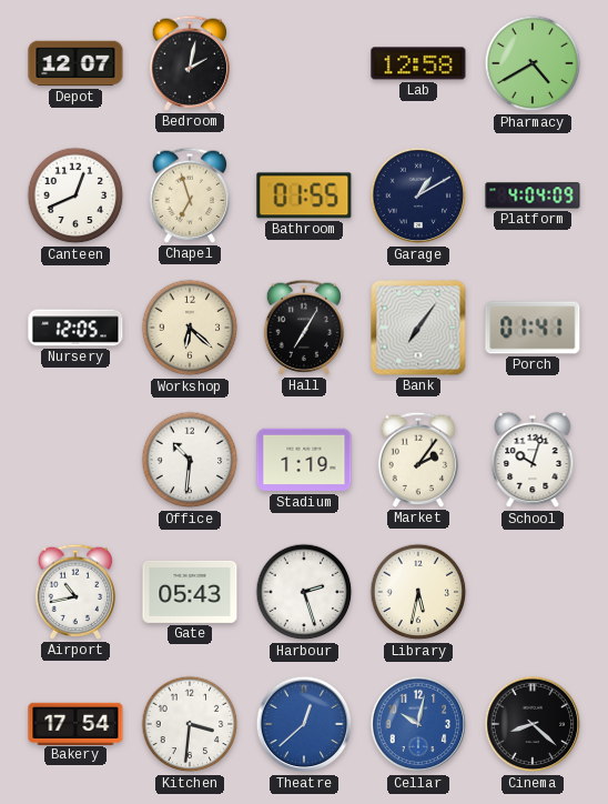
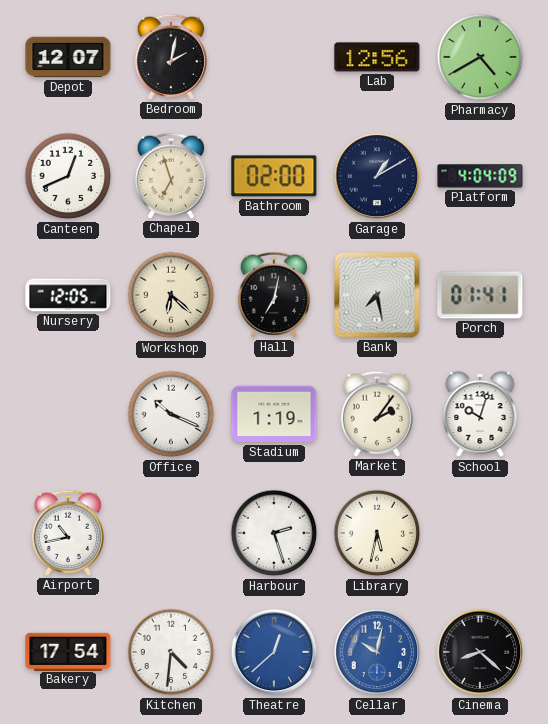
Lab: 12:58 -> 12:56
Bathroom: 01:55 -> 02:00
Hall: 7:05 -> 7:02
Bank: 7:06 -> 7:28
Office: 10:31 -> 10:19
Gate: 05:43 -> none
Kitchen: 3:31 -> 4:31
